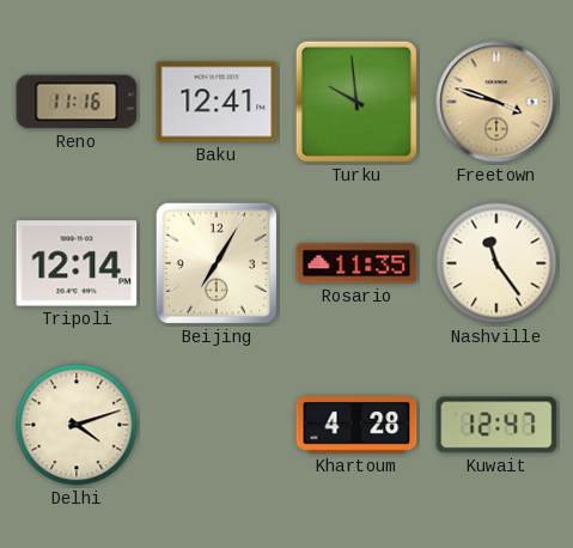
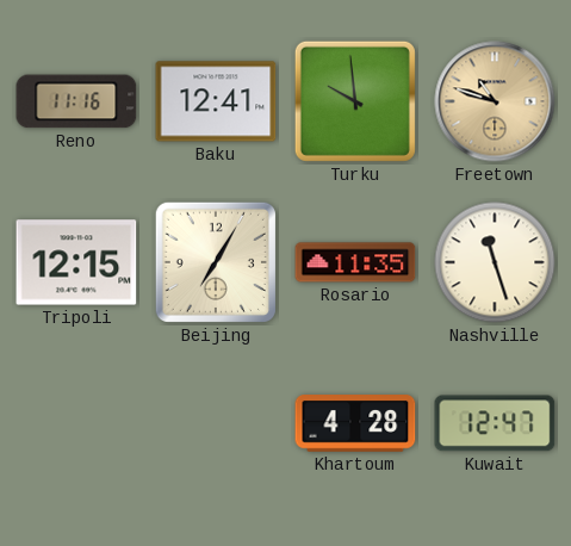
Freetown: 3:48 -> 10:48
Tripoli: 12:14 -> 12:15
Nashville: 11:24 -> 11:27
Delhi: 4:12 -> none
